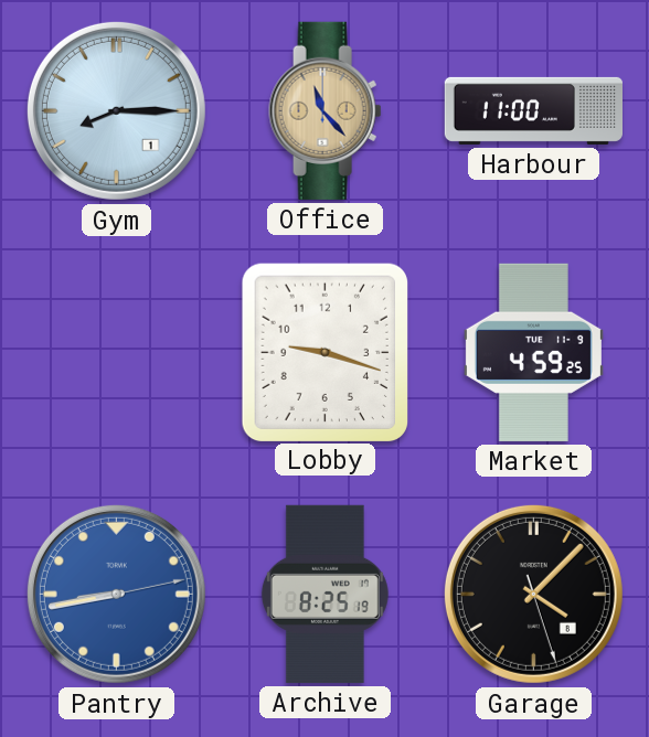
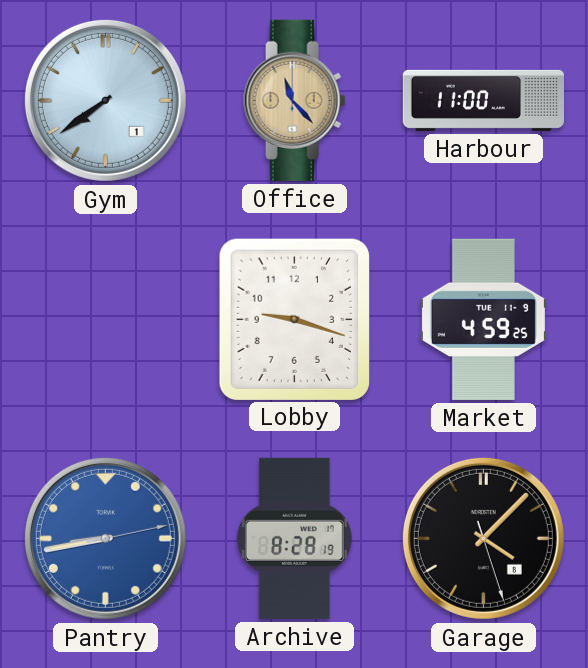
Gym: 8:15 -> 7:39
Archive: 8:25 -> 8:28
